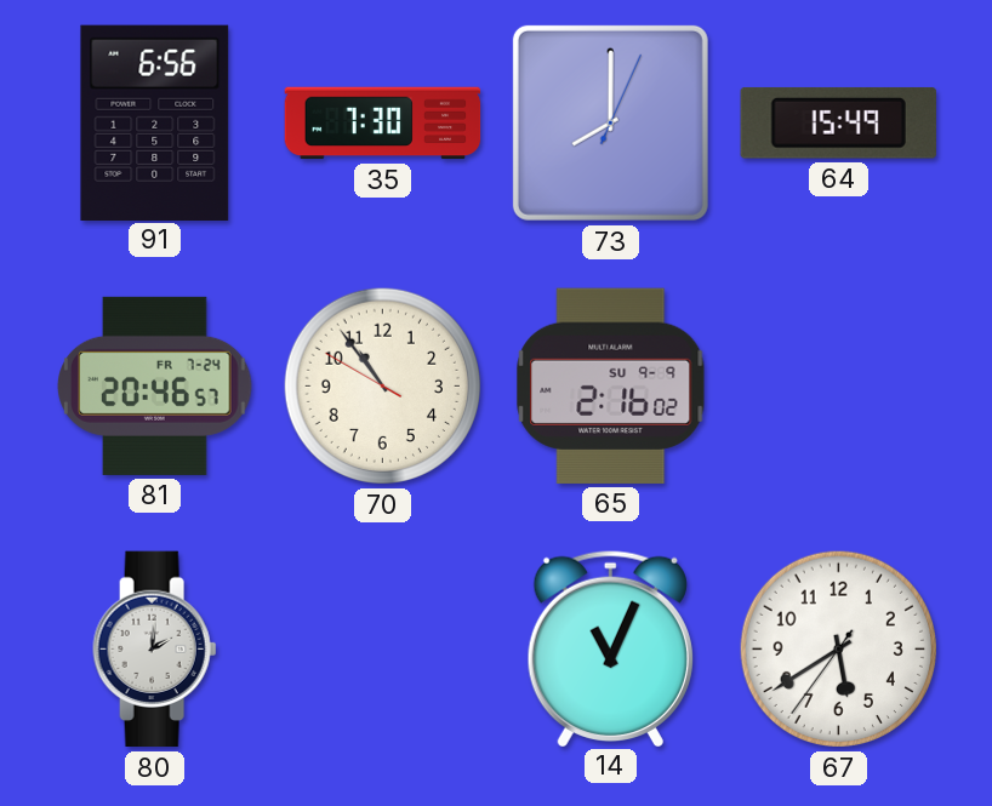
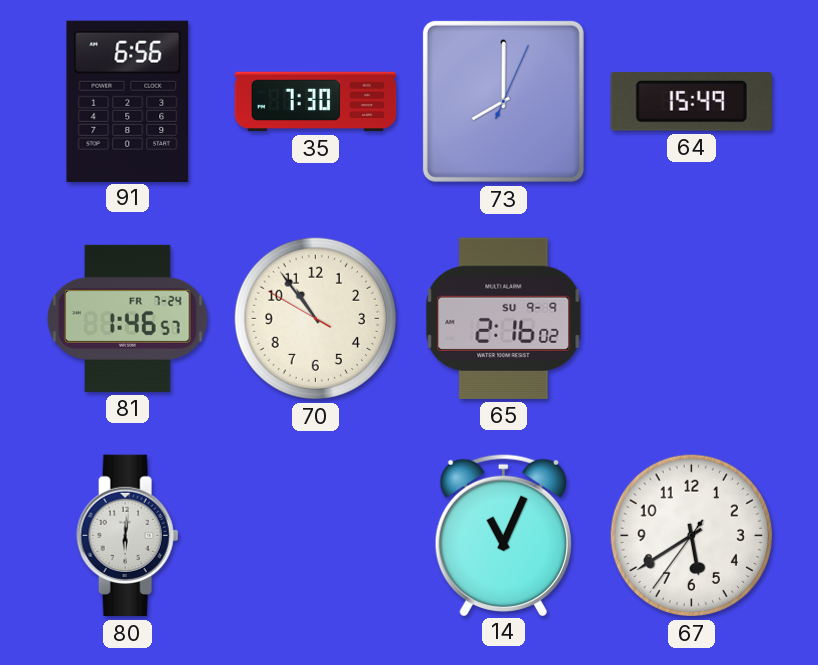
81: 20:46 -> 1:46
80: 2:01 -> 6:01
